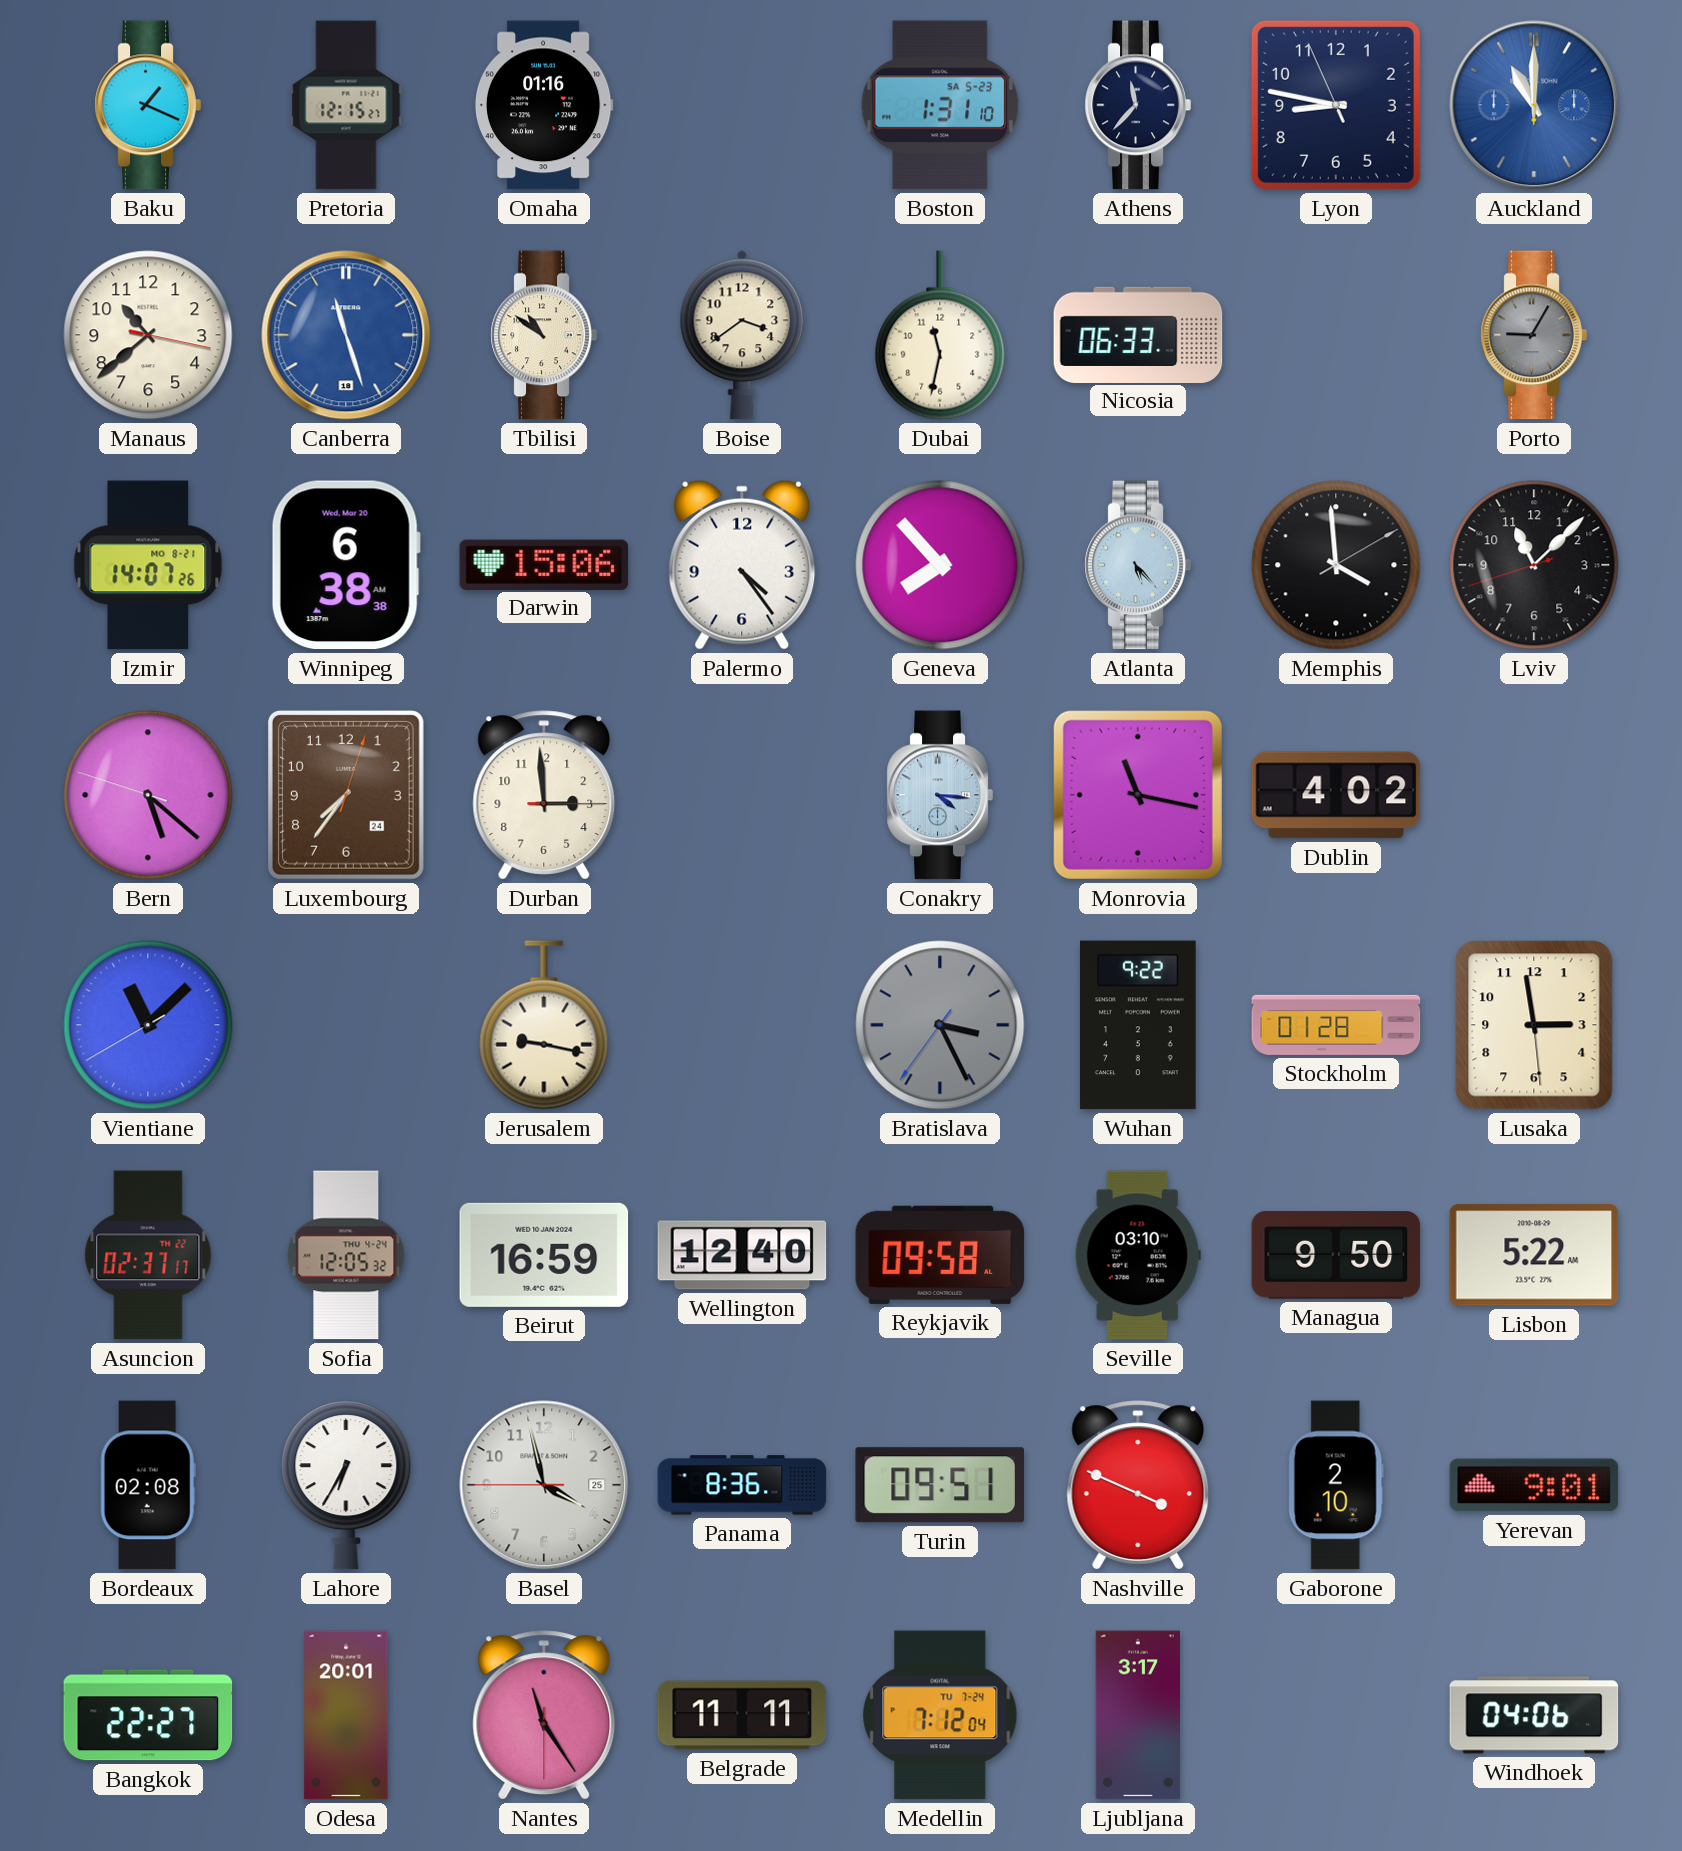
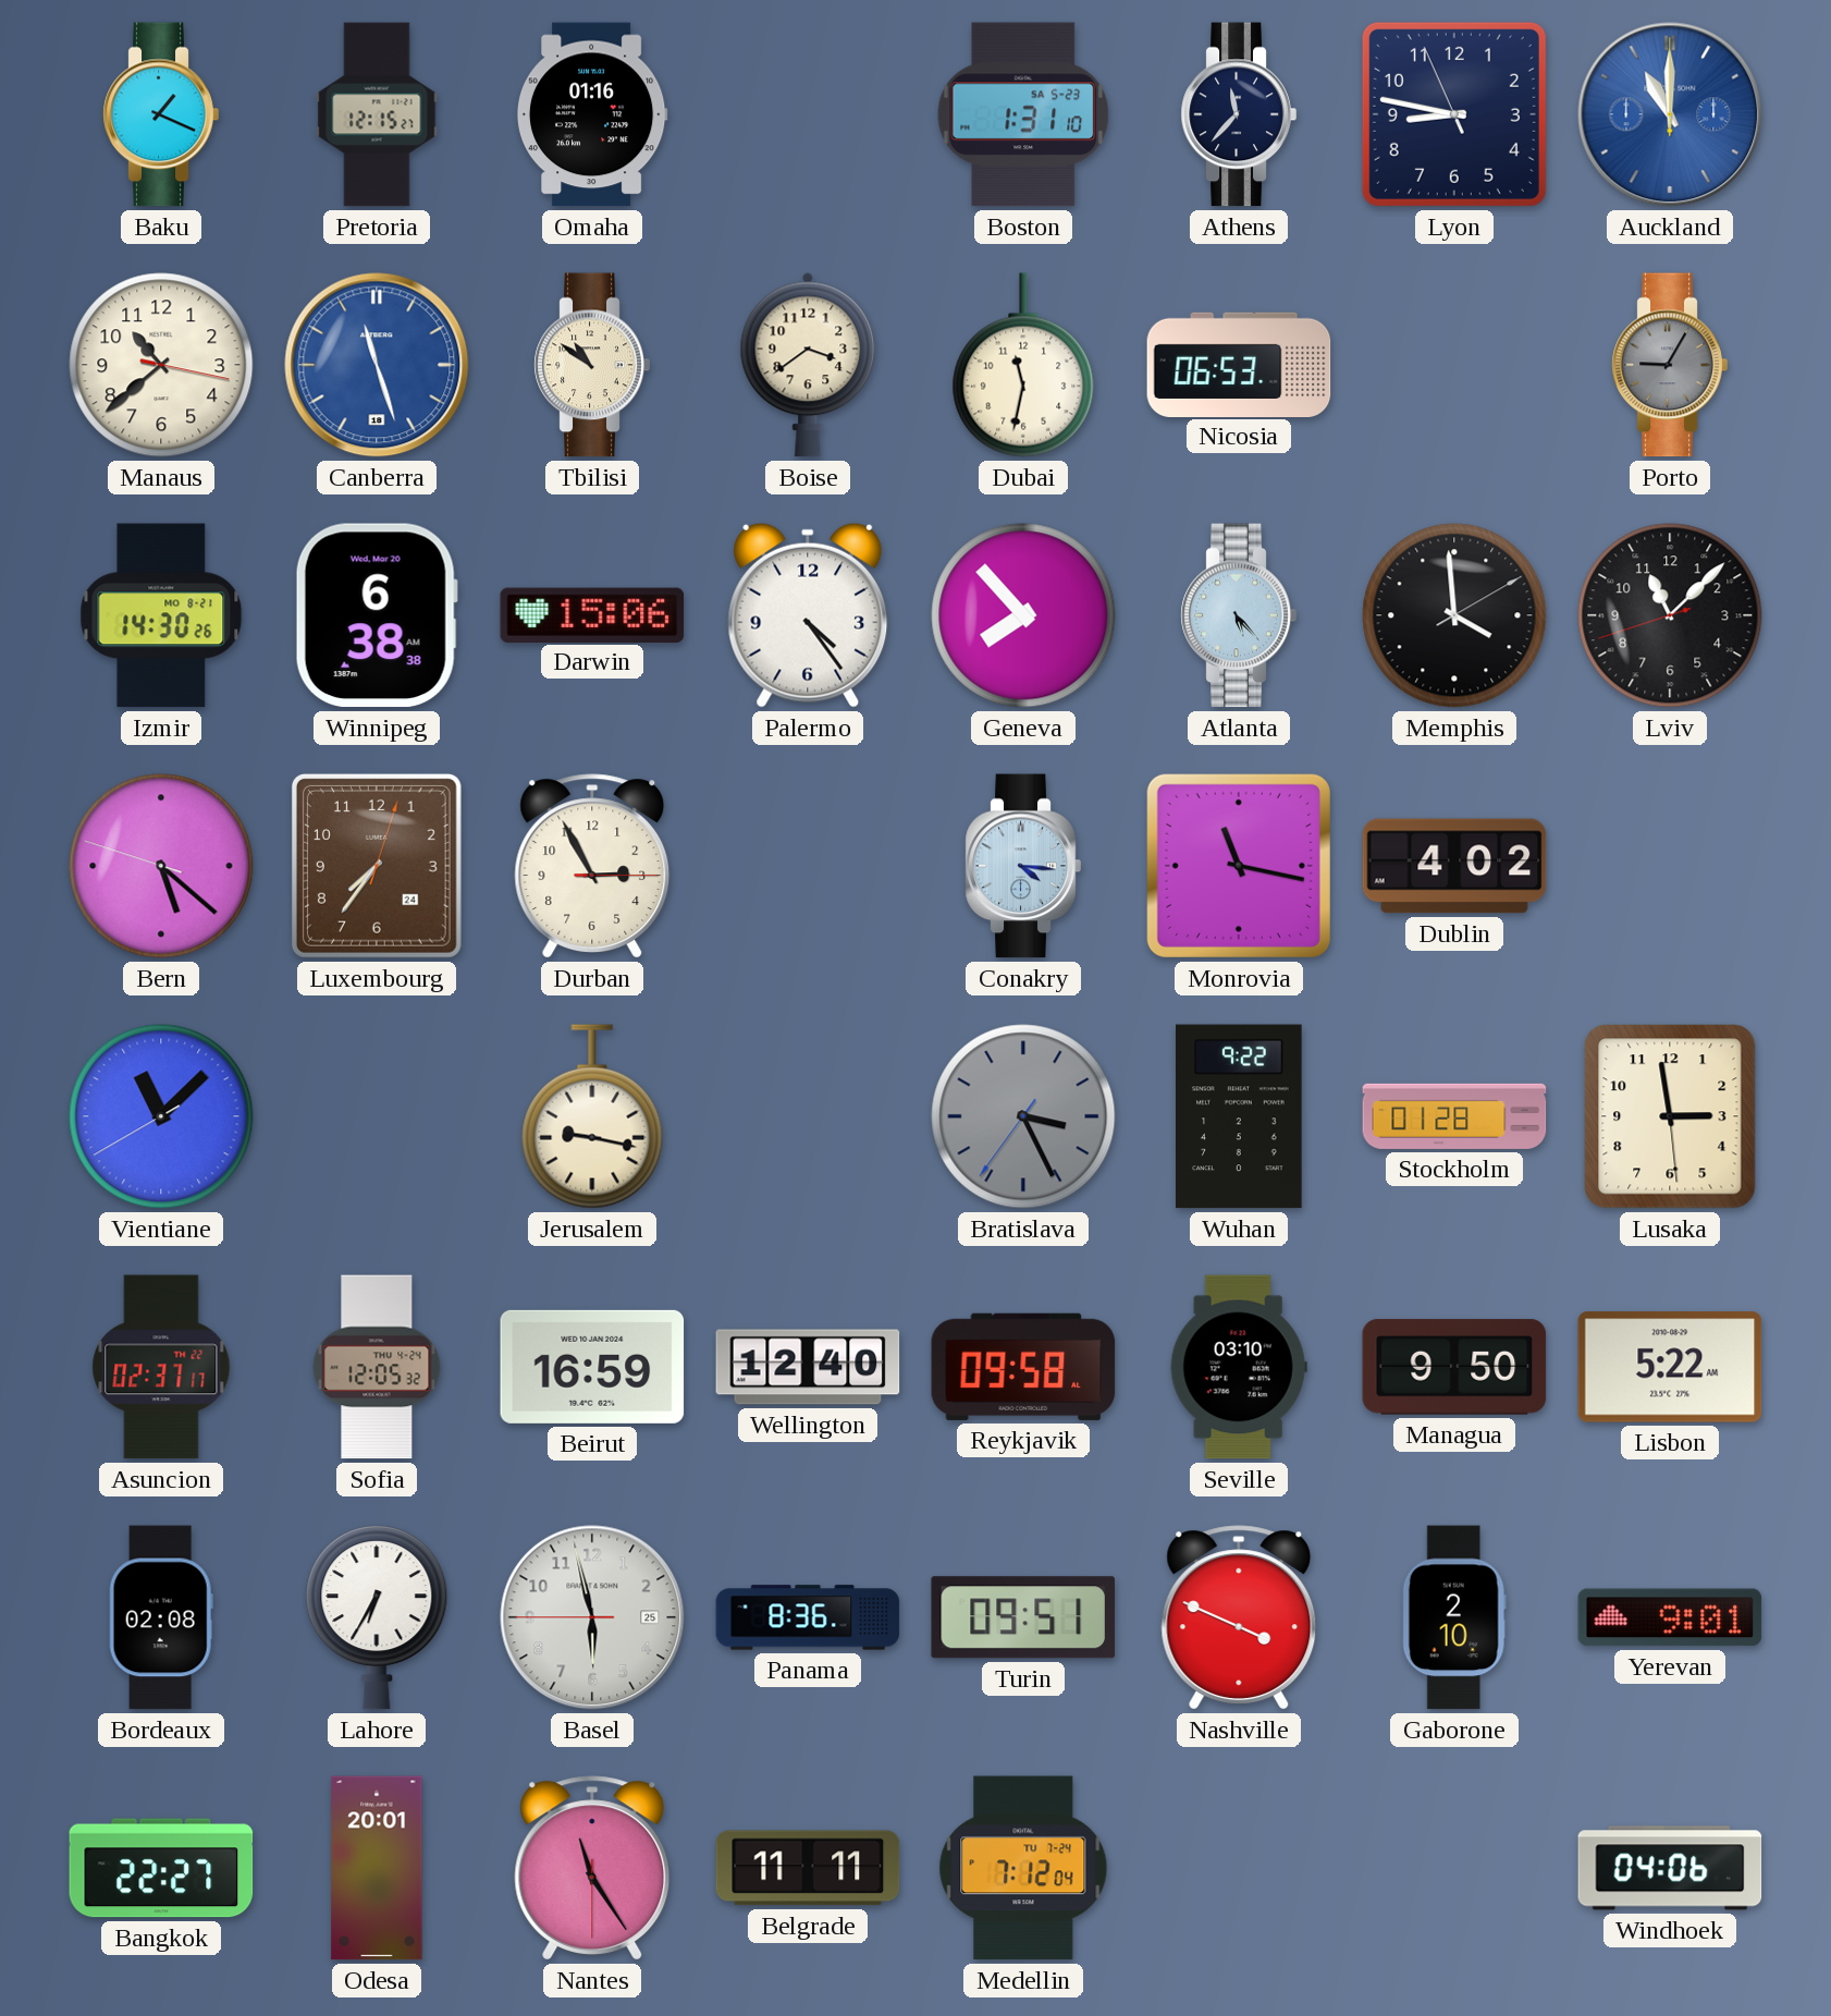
Nicosia: 06:33 -> 06:53
Izmir: 14:07 -> 14:30
Durban: 2:59 -> 2:55
Basel: 3:57 -> 5:57
Ljubljana: 3:17 -> none
